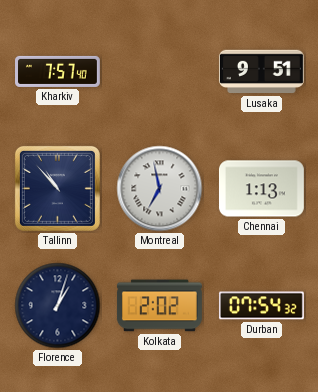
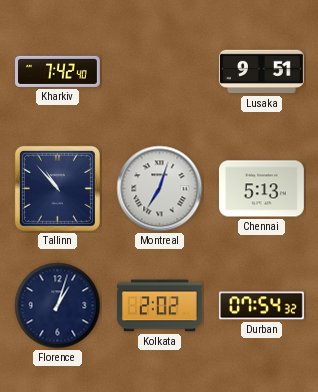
Kharkiv: 7:57 -> 7:42
Montreal: 6:58 -> 7:03
Chennai: 1:13 -> 5:13
